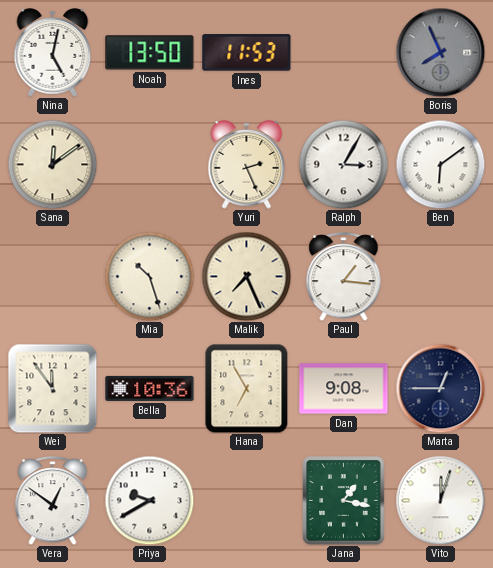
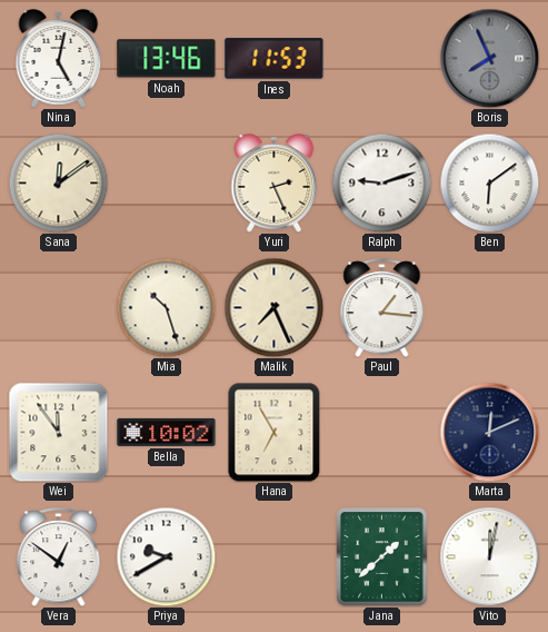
Noah: 13:50 -> 13:46
Ralph: 3:05 -> 9:12
Bella: 10:36 -> 10:02
Dan: 9:08 -> none
Marta: 12:45 -> 12:11
Jana: 1:17 -> 1:38
Vito: 12:03 -> 12:02
